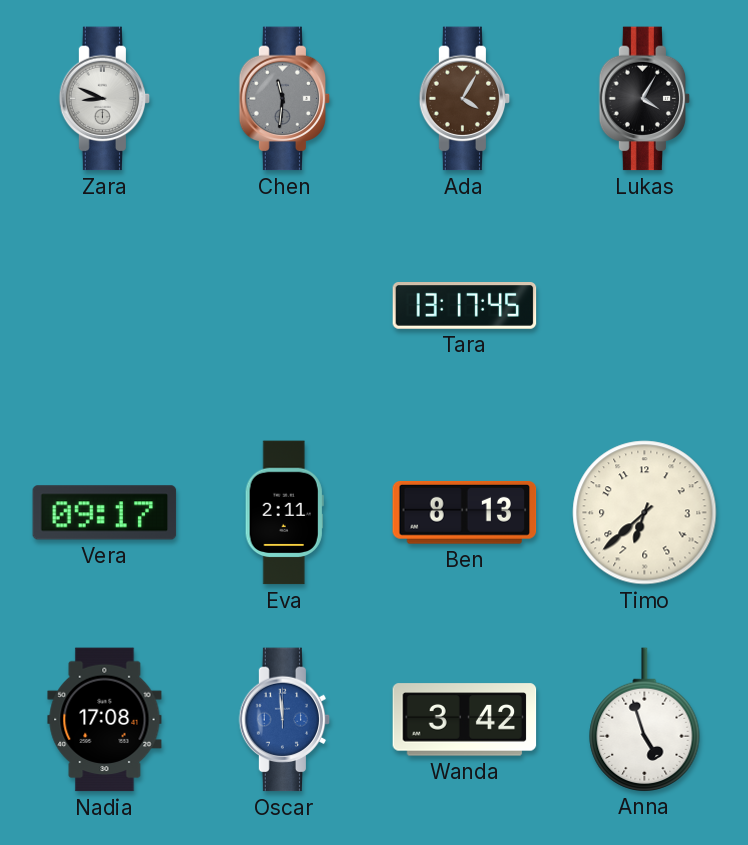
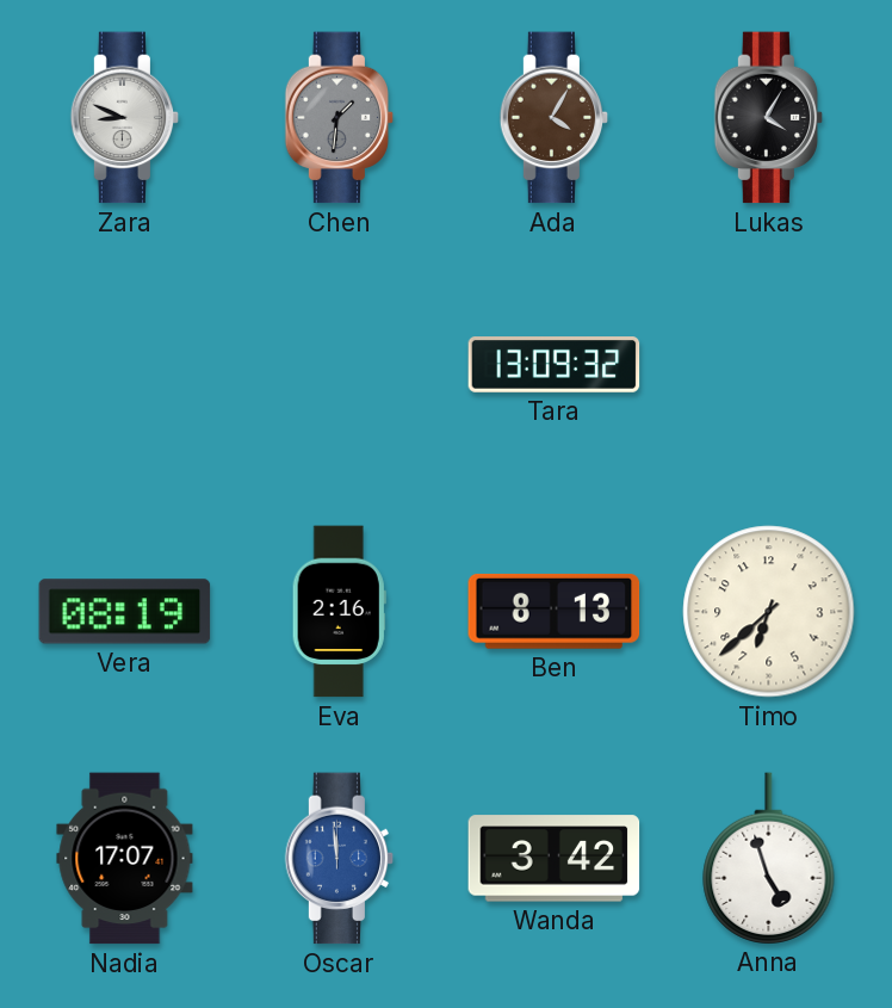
Chen: 11:31 -> 1:31
Tara: 13:17 -> 13:09
Vera: 09:17 -> 08:19
Eva: 2:11 -> 2:16
Nadia: 17:08 -> 17:07
